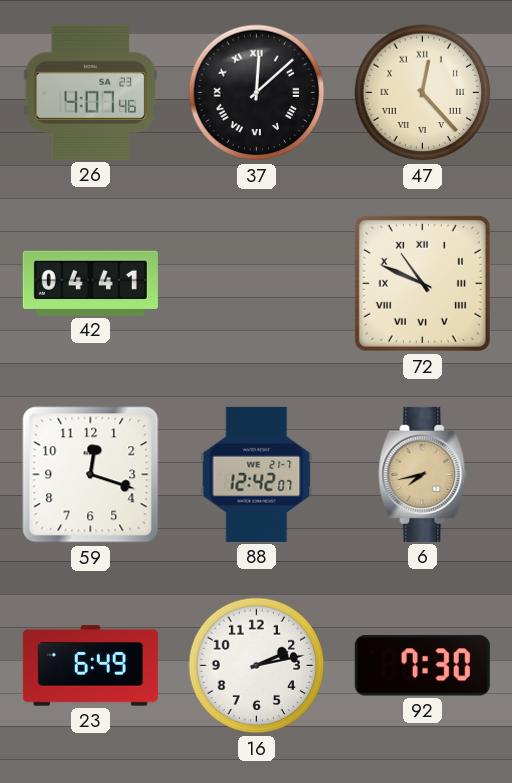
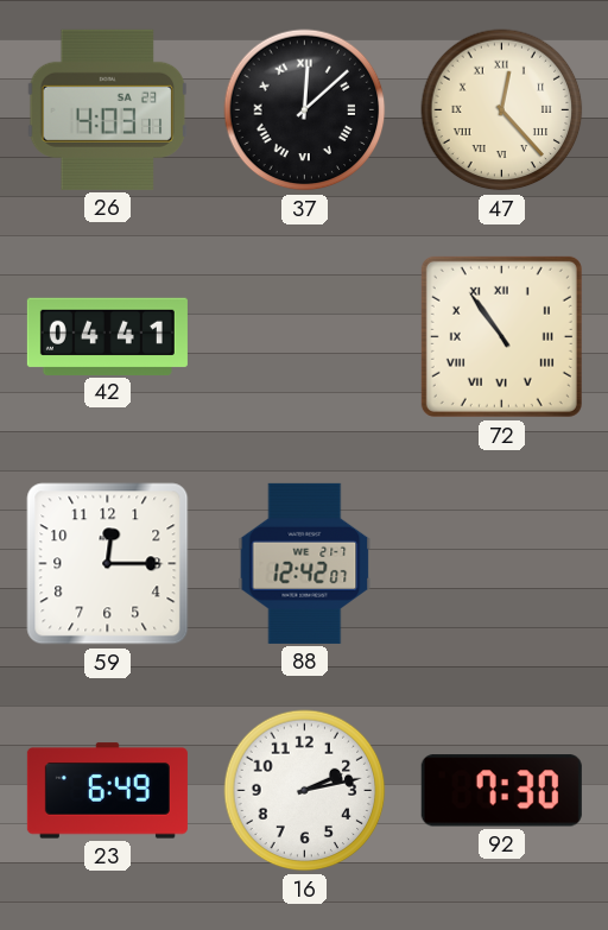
26: 4:07 -> 4:03
72: 10:49 -> 10:54
59: 12:18 -> 12:15
6: 7:43 -> none
